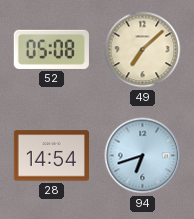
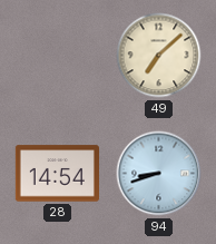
52: 05:08 -> none
94: 6:42 -> 8:42
